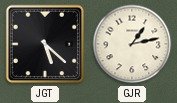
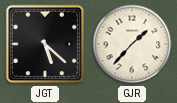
GJR: 1:13 -> 1:37
